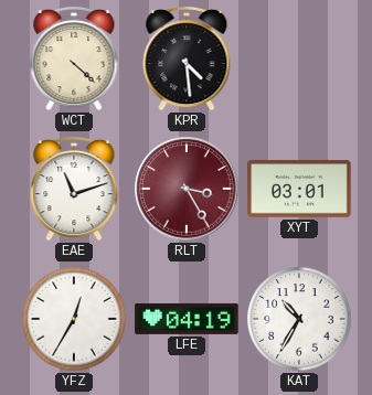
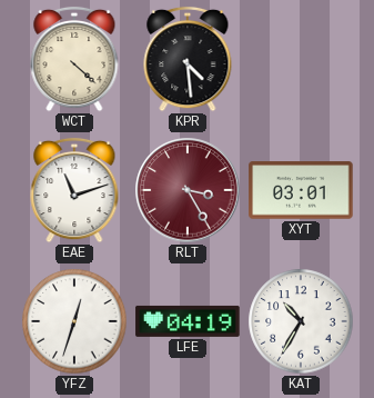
YFZ: 12:35 -> 12:33
